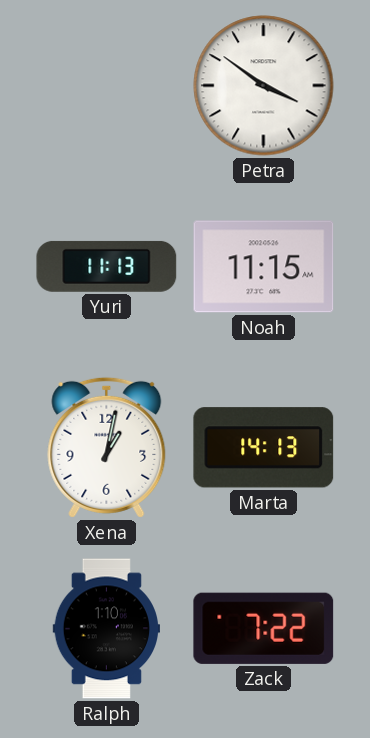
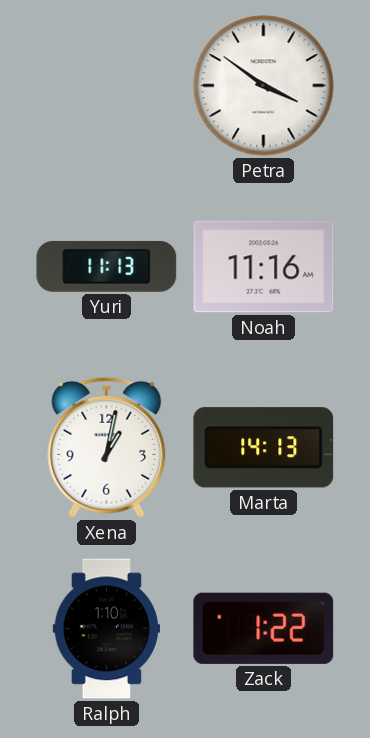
Noah: 11:15 -> 11:16
Zack: 7:22 -> 1:22
